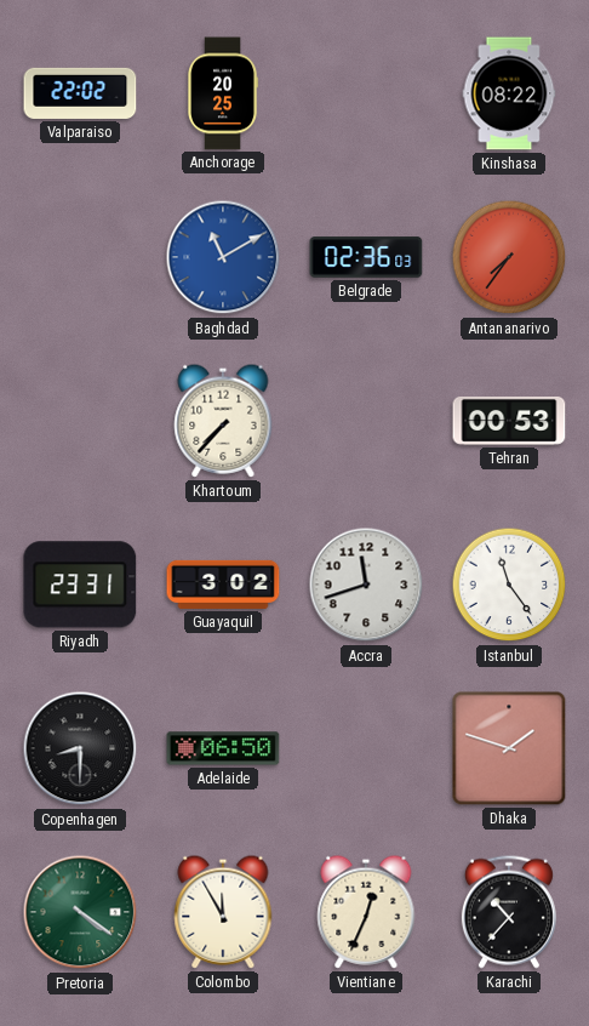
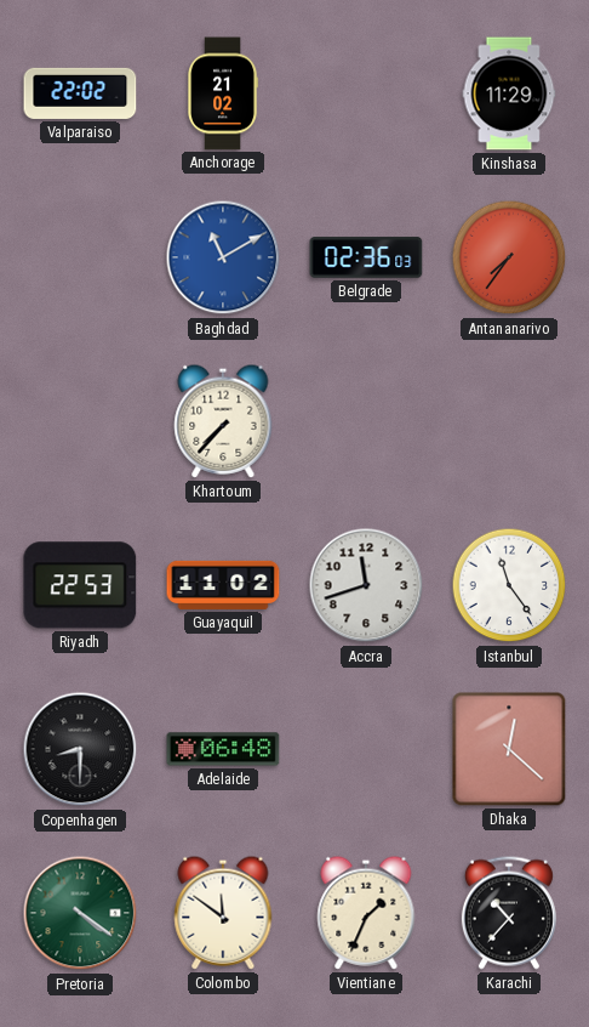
Anchorage: 20:25 -> 21:02
Kinshasa: 08:22 -> 11:29
Tehran: 00:53 -> none
Riyadh: 23:31 -> 22:53
Guayaquil: 3:02 -> 11:02
Adelaide: 06:50 -> 06:48
Dhaka: 1:48 -> 12:22
Colombo: 11:55 -> 11:51
Vientiane: 12:34 -> 1:34
